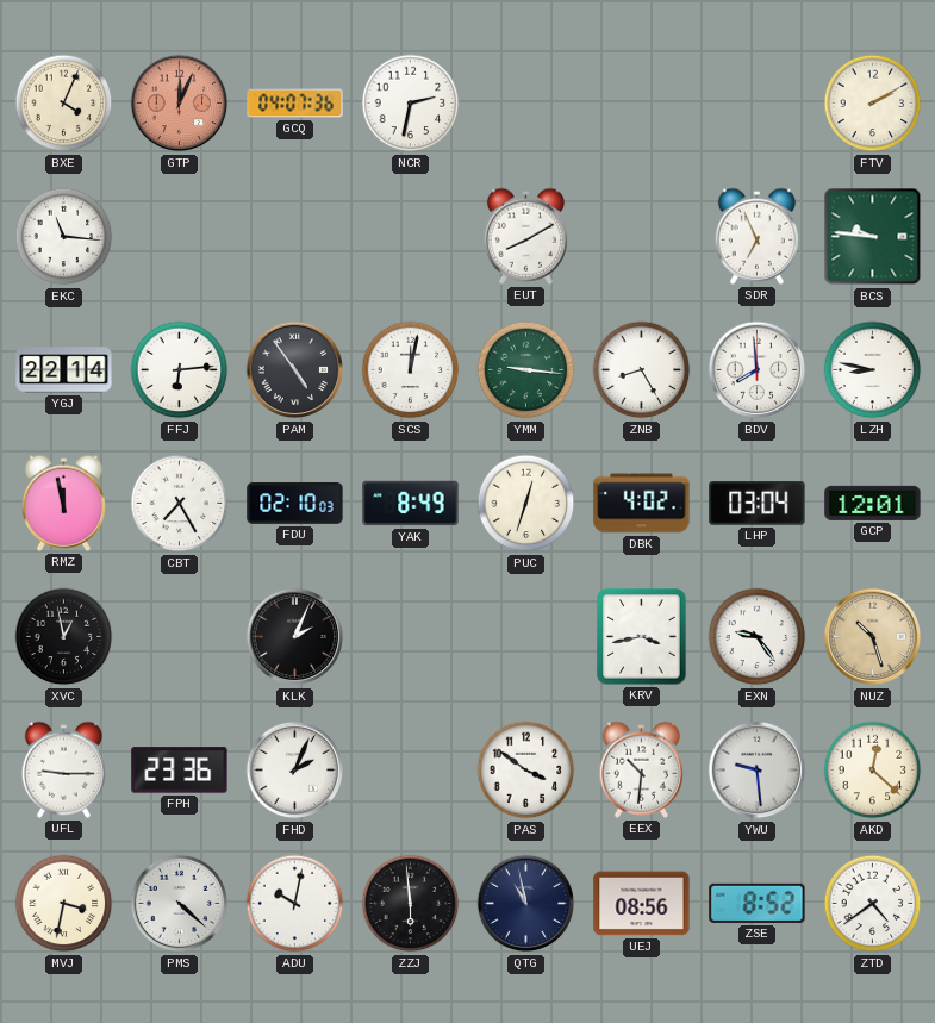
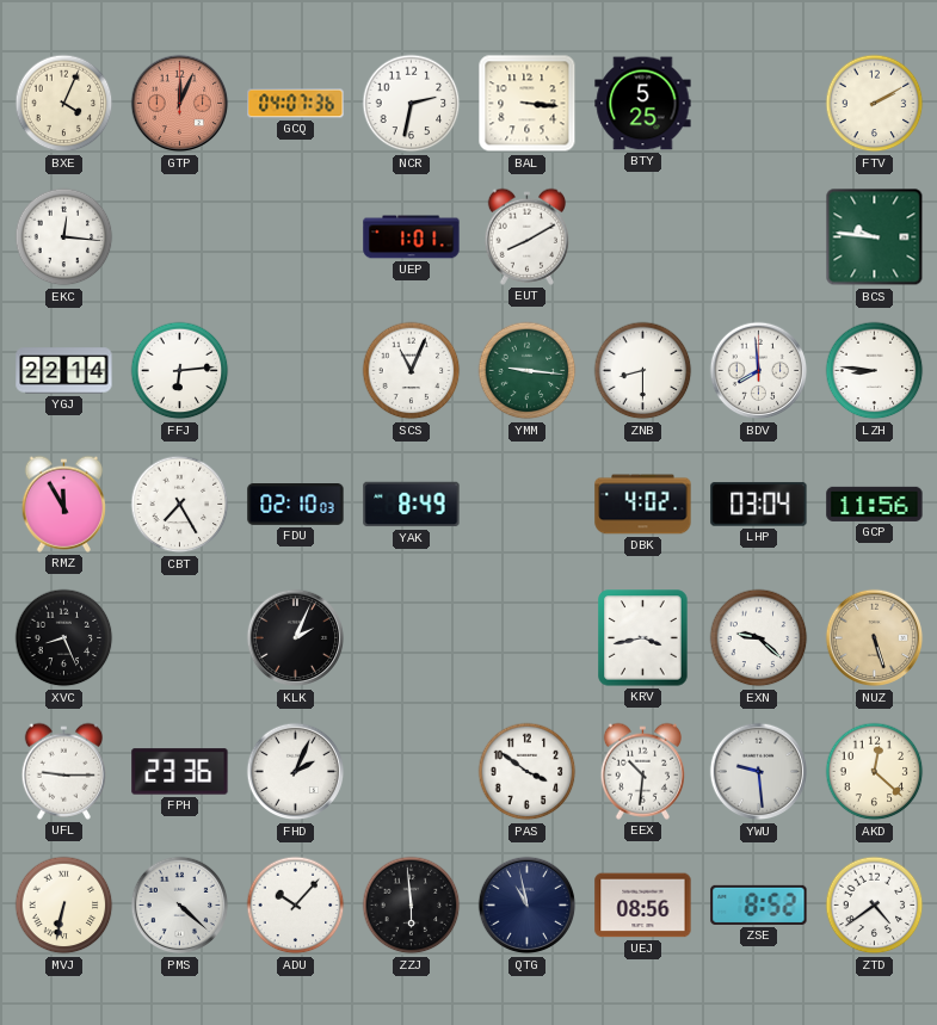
BAL: none -> 3:16
BTY: none -> 5:25
EKC: 11:16 -> 12:16
UEP: none -> 1:01
SDR: 6:56 -> none
PAM: 4:54 -> none
SCS: 12:02 -> 11:04
ZNB: 8:25 -> 8:30
LZH: 8:47 -> 8:46
RMZ: 11:58 -> 11:55
PUC: 12:33 -> none
GCP: 12:01 -> 11:56
XVC: 12:58 -> 8:26
EXN: 9:24 -> 9:22
NUZ: 10:27 -> 5:27
MVJ: 3:32 -> 6:32
ADU: 10:02 -> 10:07
